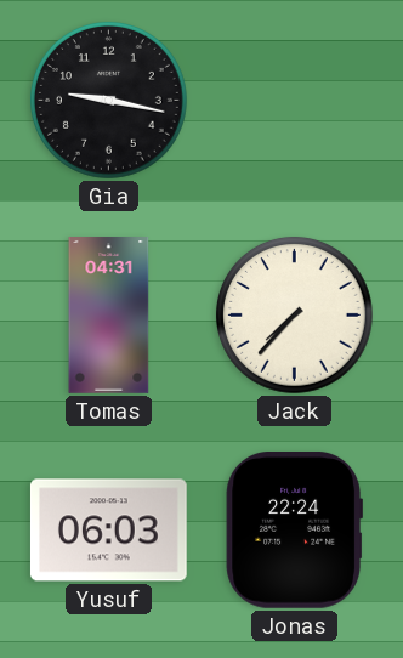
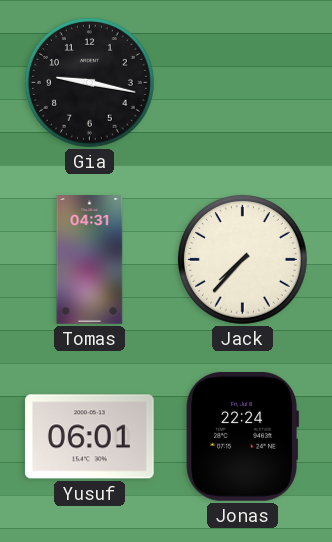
Yusuf: 06:03 -> 06:01
